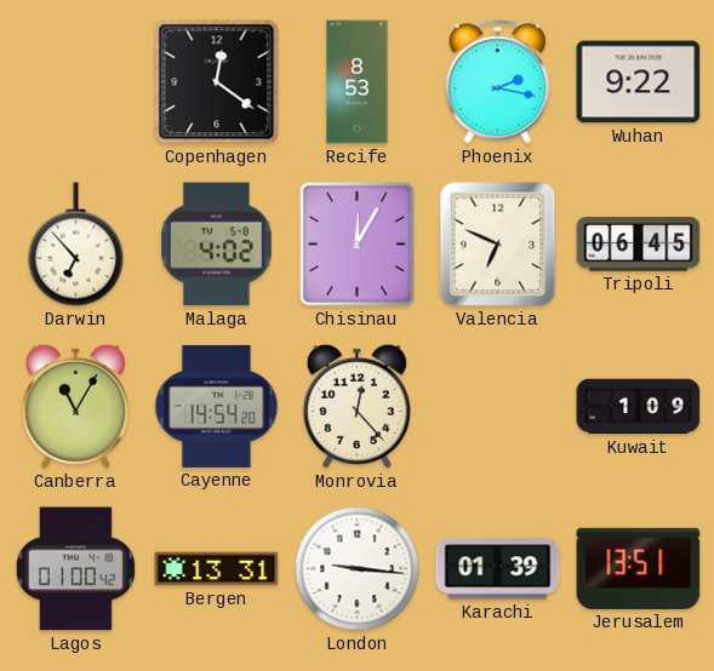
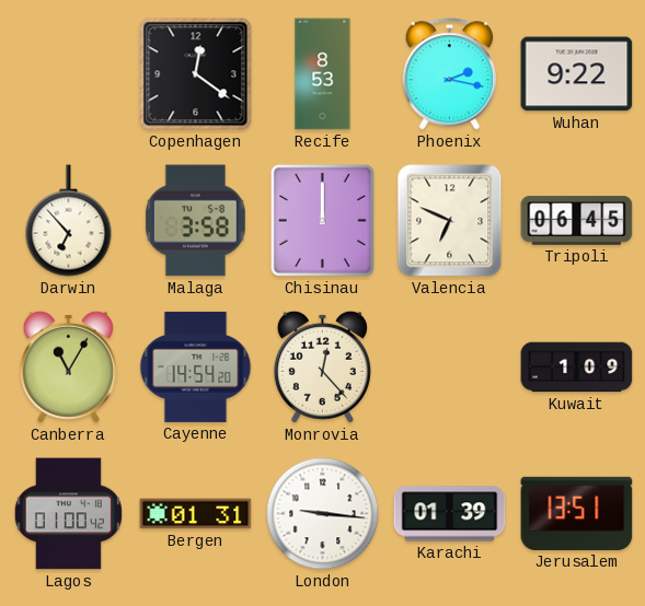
Malaga: 4:02 -> 3:58
Chisinau: 12:05 -> 12:00
Bergen: 13:31 -> 01:31
